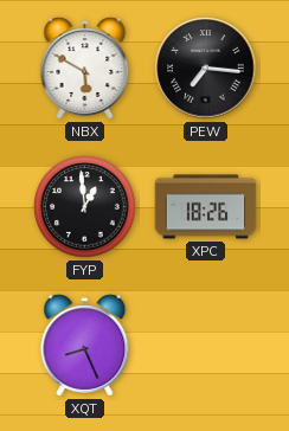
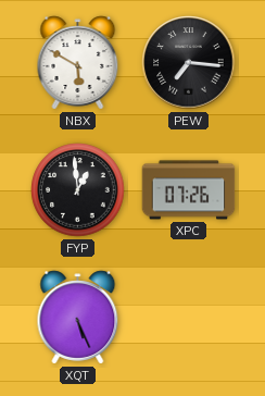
XPC: 18:26 -> 07:26
XQT: 8:26 -> 5:26
